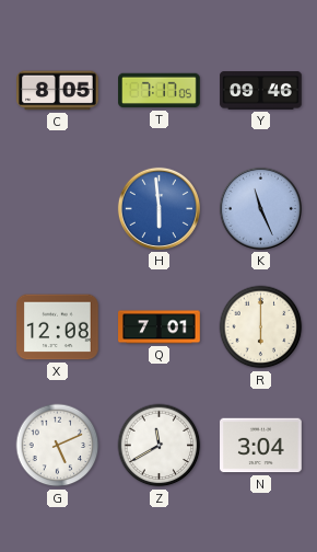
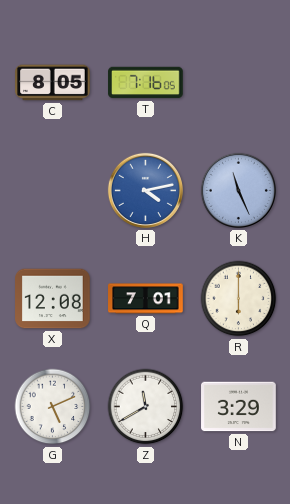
T: 7:17 -> 7:16
Y: 09:46 -> none
H: 5:59 -> 4:13
N: 3:04 -> 3:29
